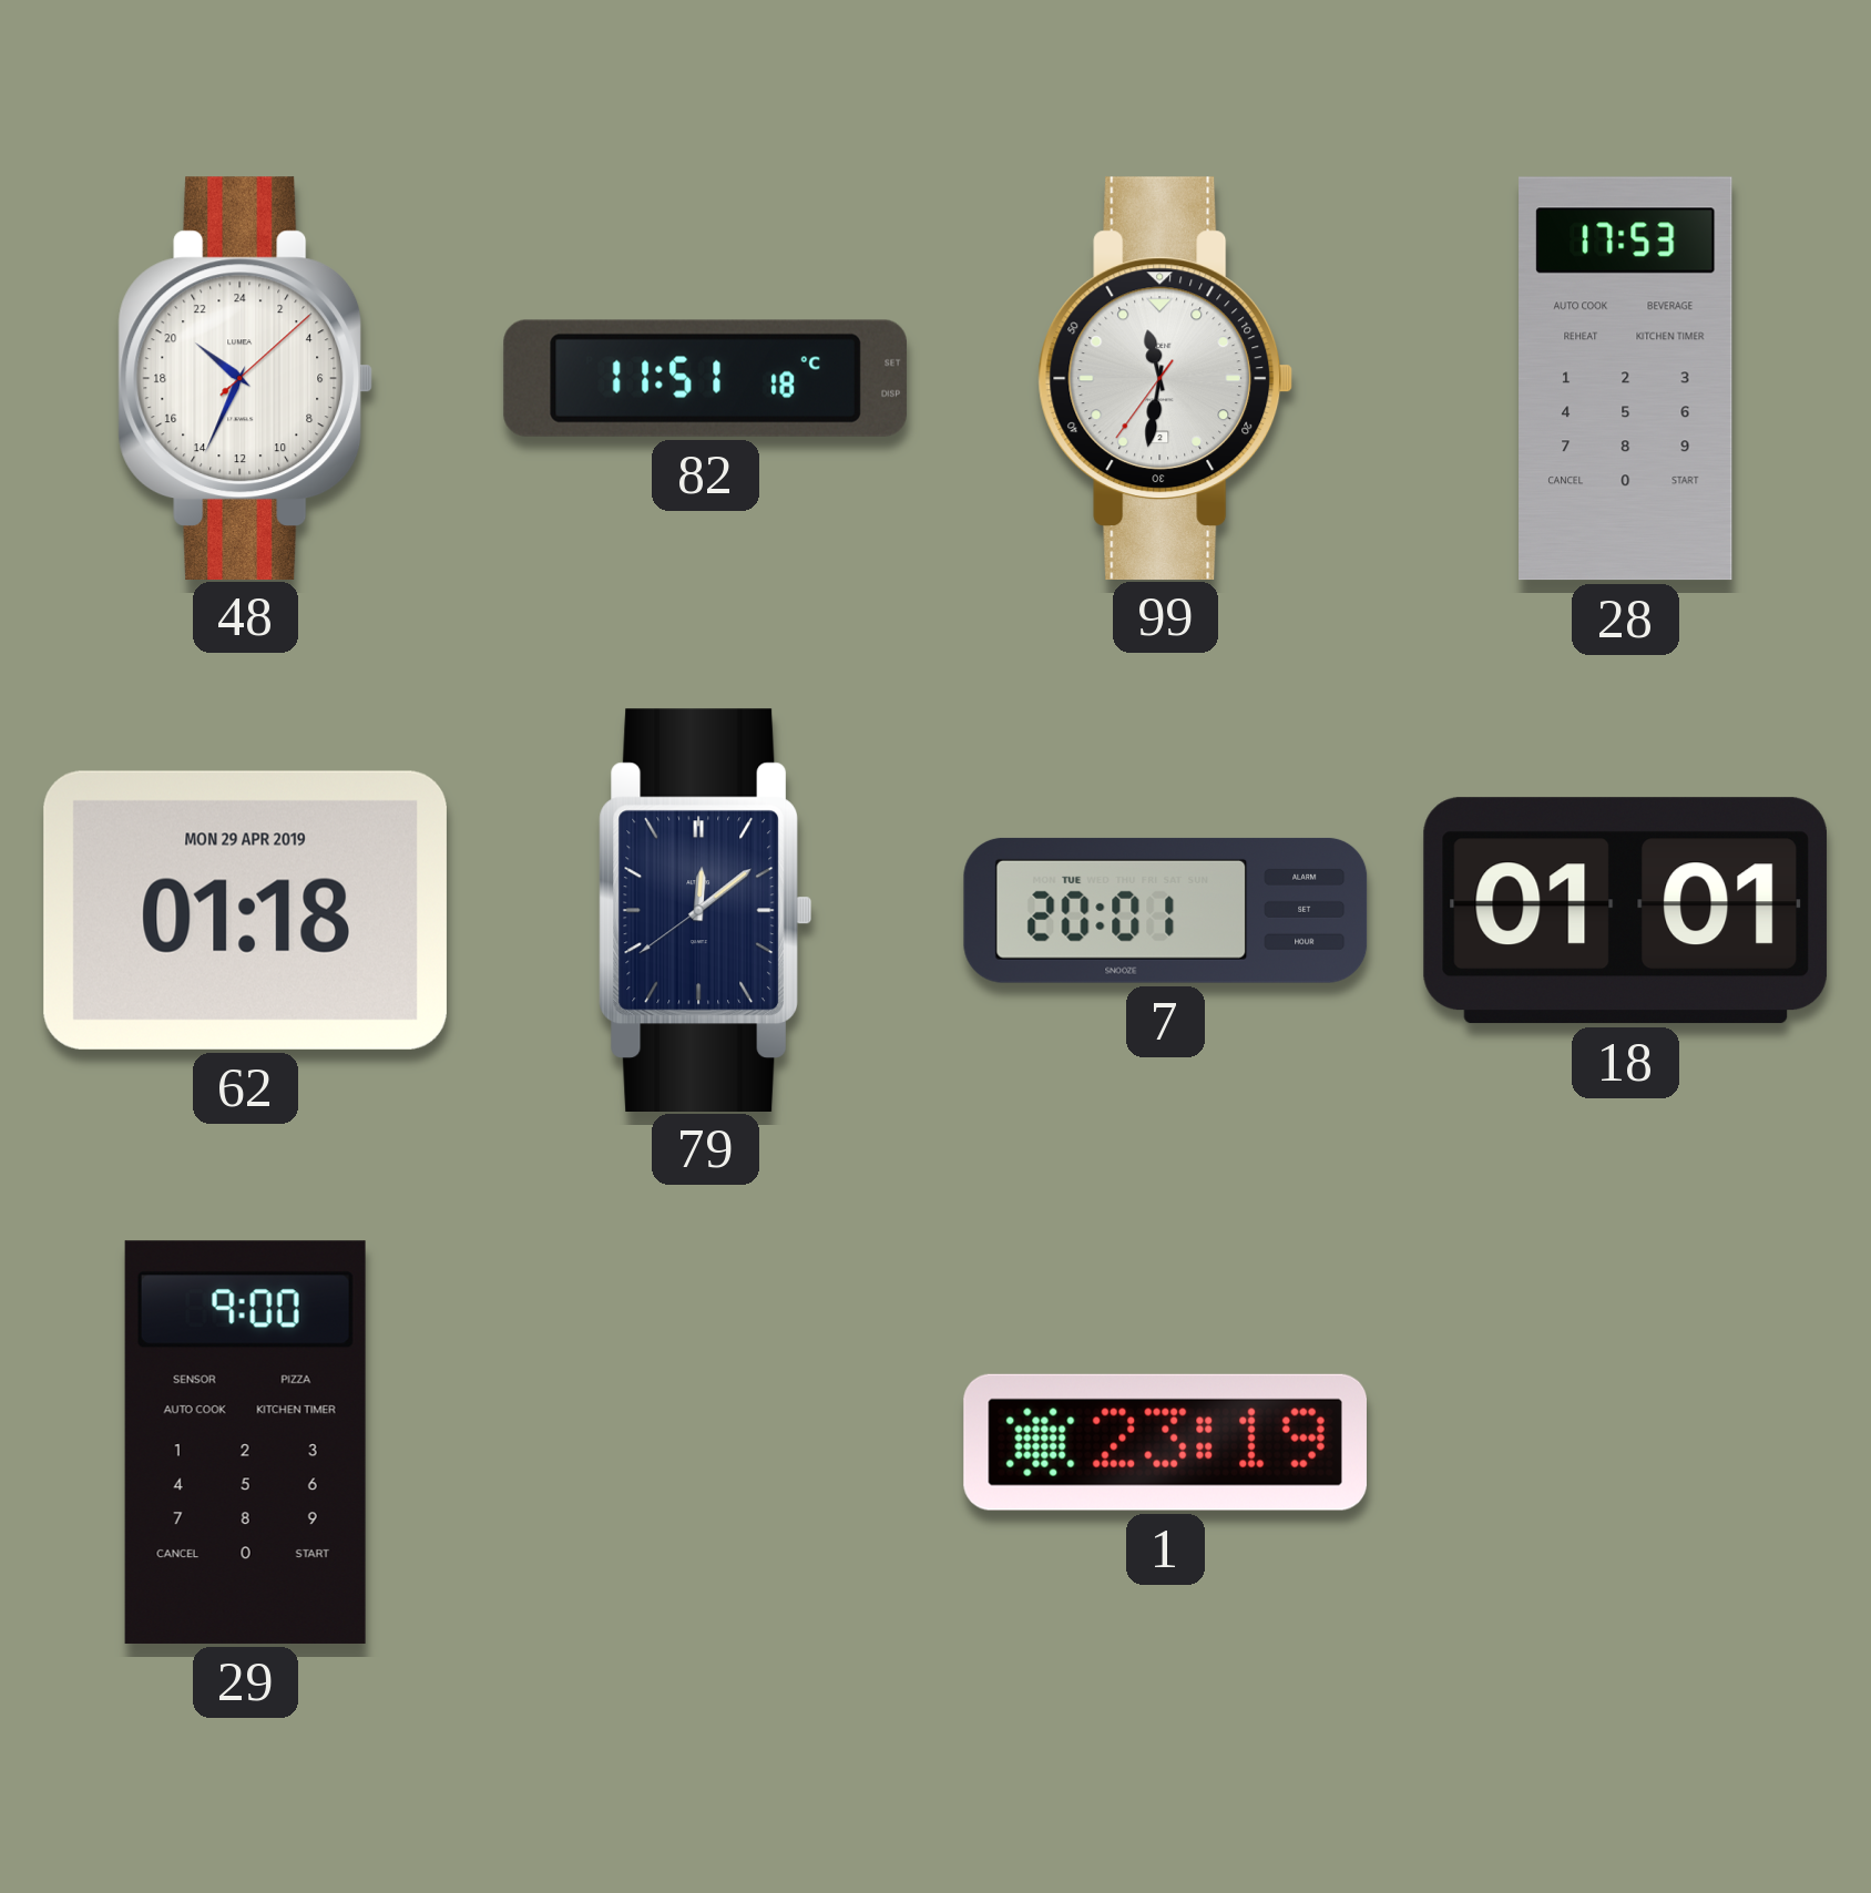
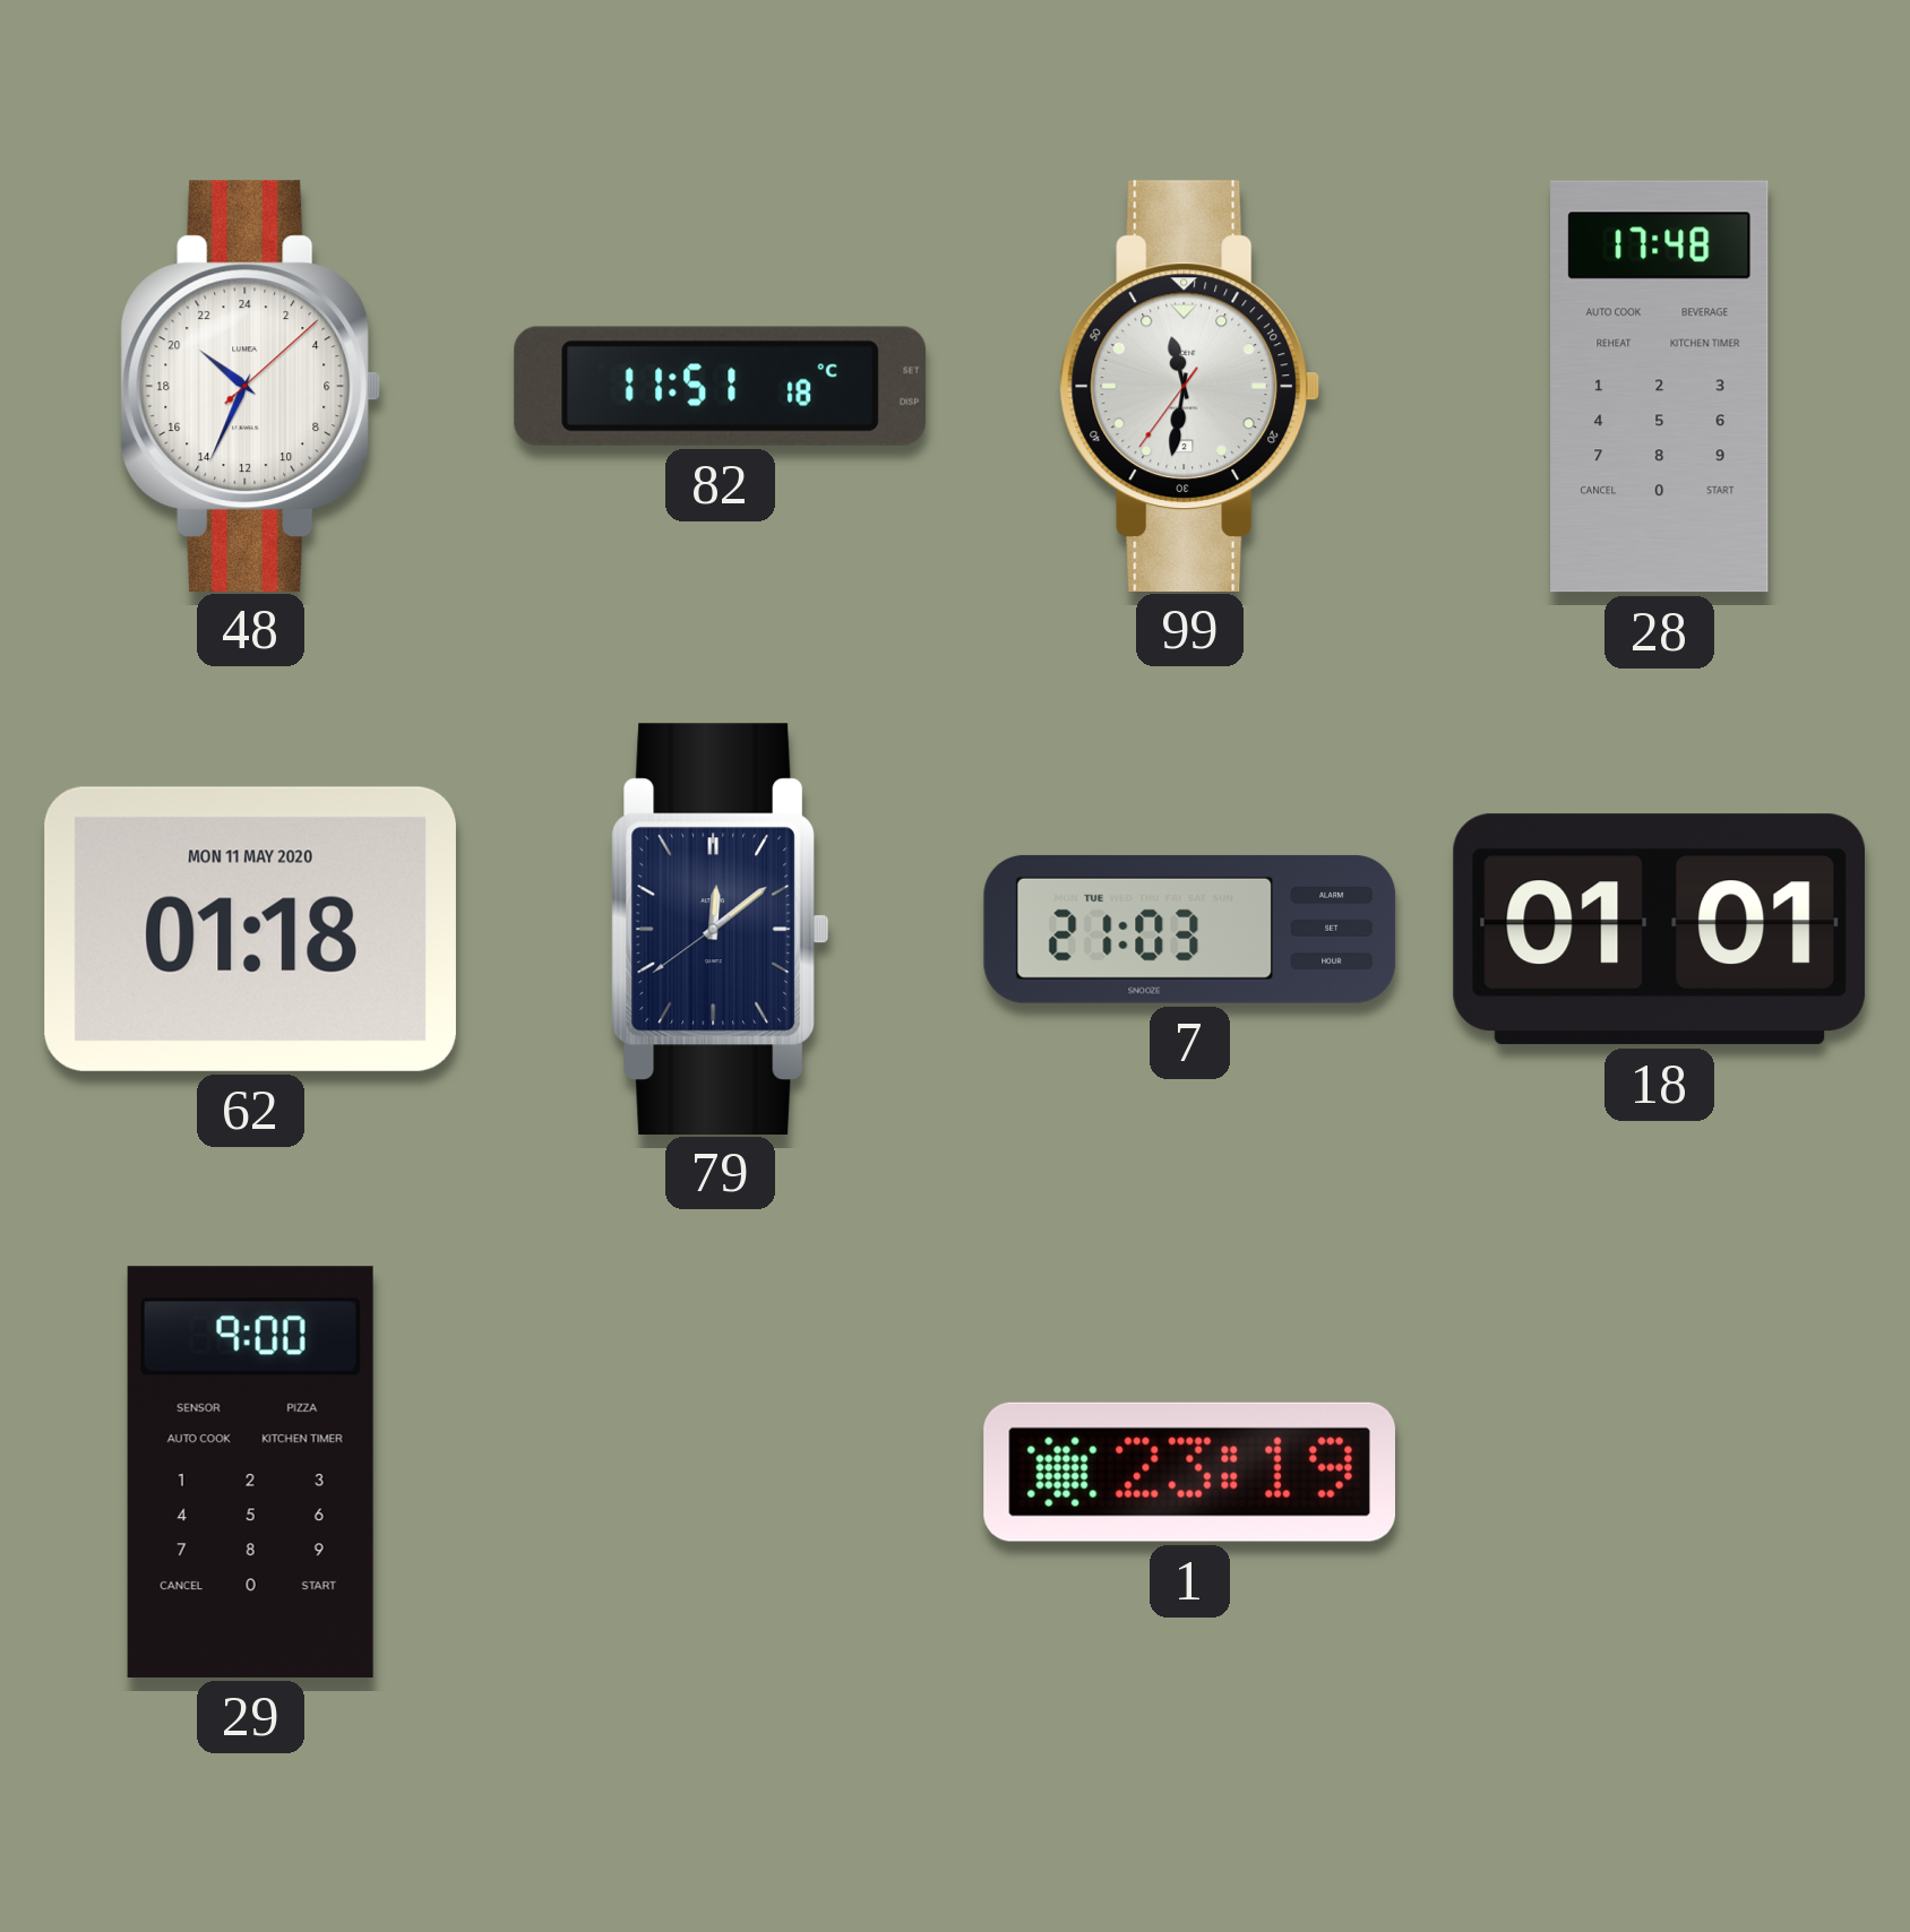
28: 17:53 -> 17:48
62 date: MON 29 APR 2019 -> MON 11 MAY 2020
7: 20:01 -> 21:03
